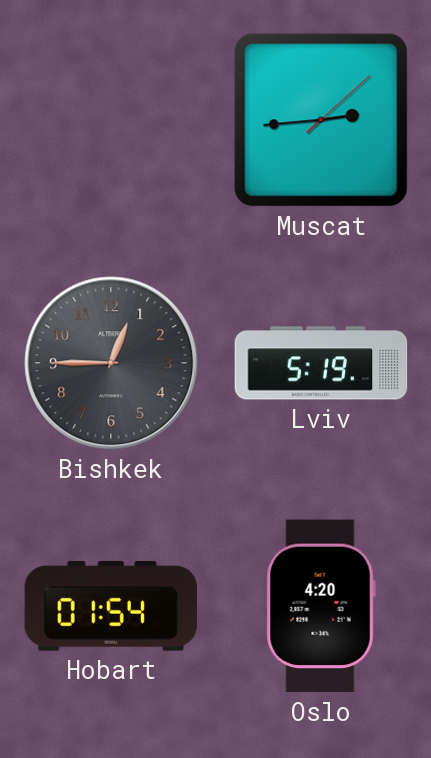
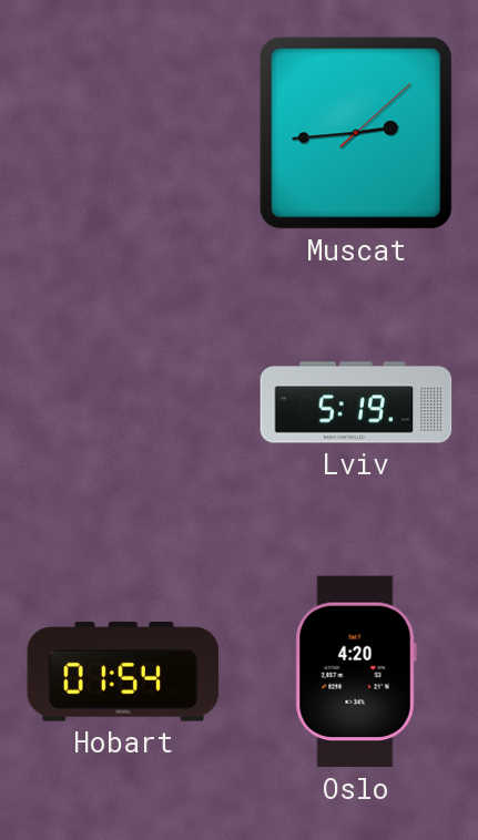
Bishkek: 12:45 -> none
